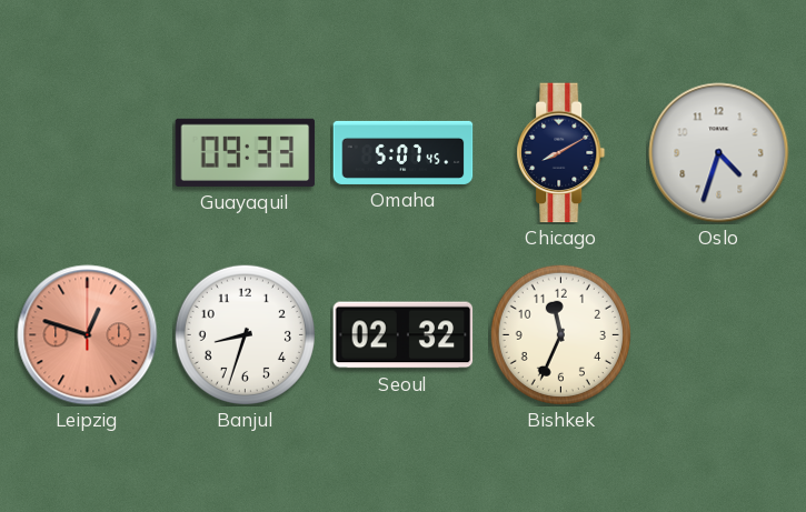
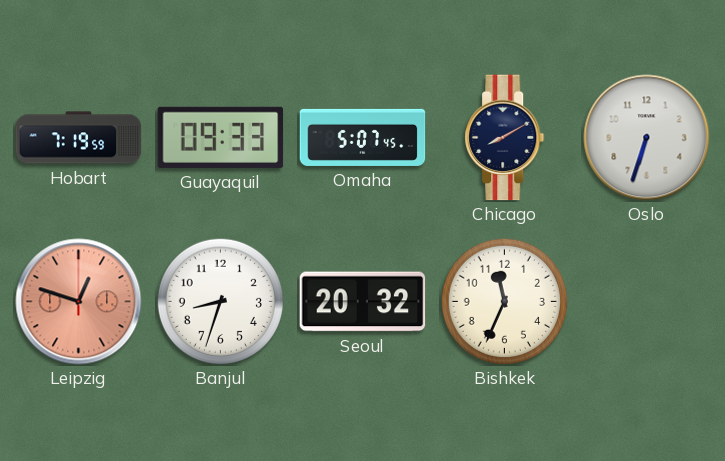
Hobart: none -> 7:19
Oslo: 4:33 -> 6:33
Seoul: 02:32 -> 20:32
